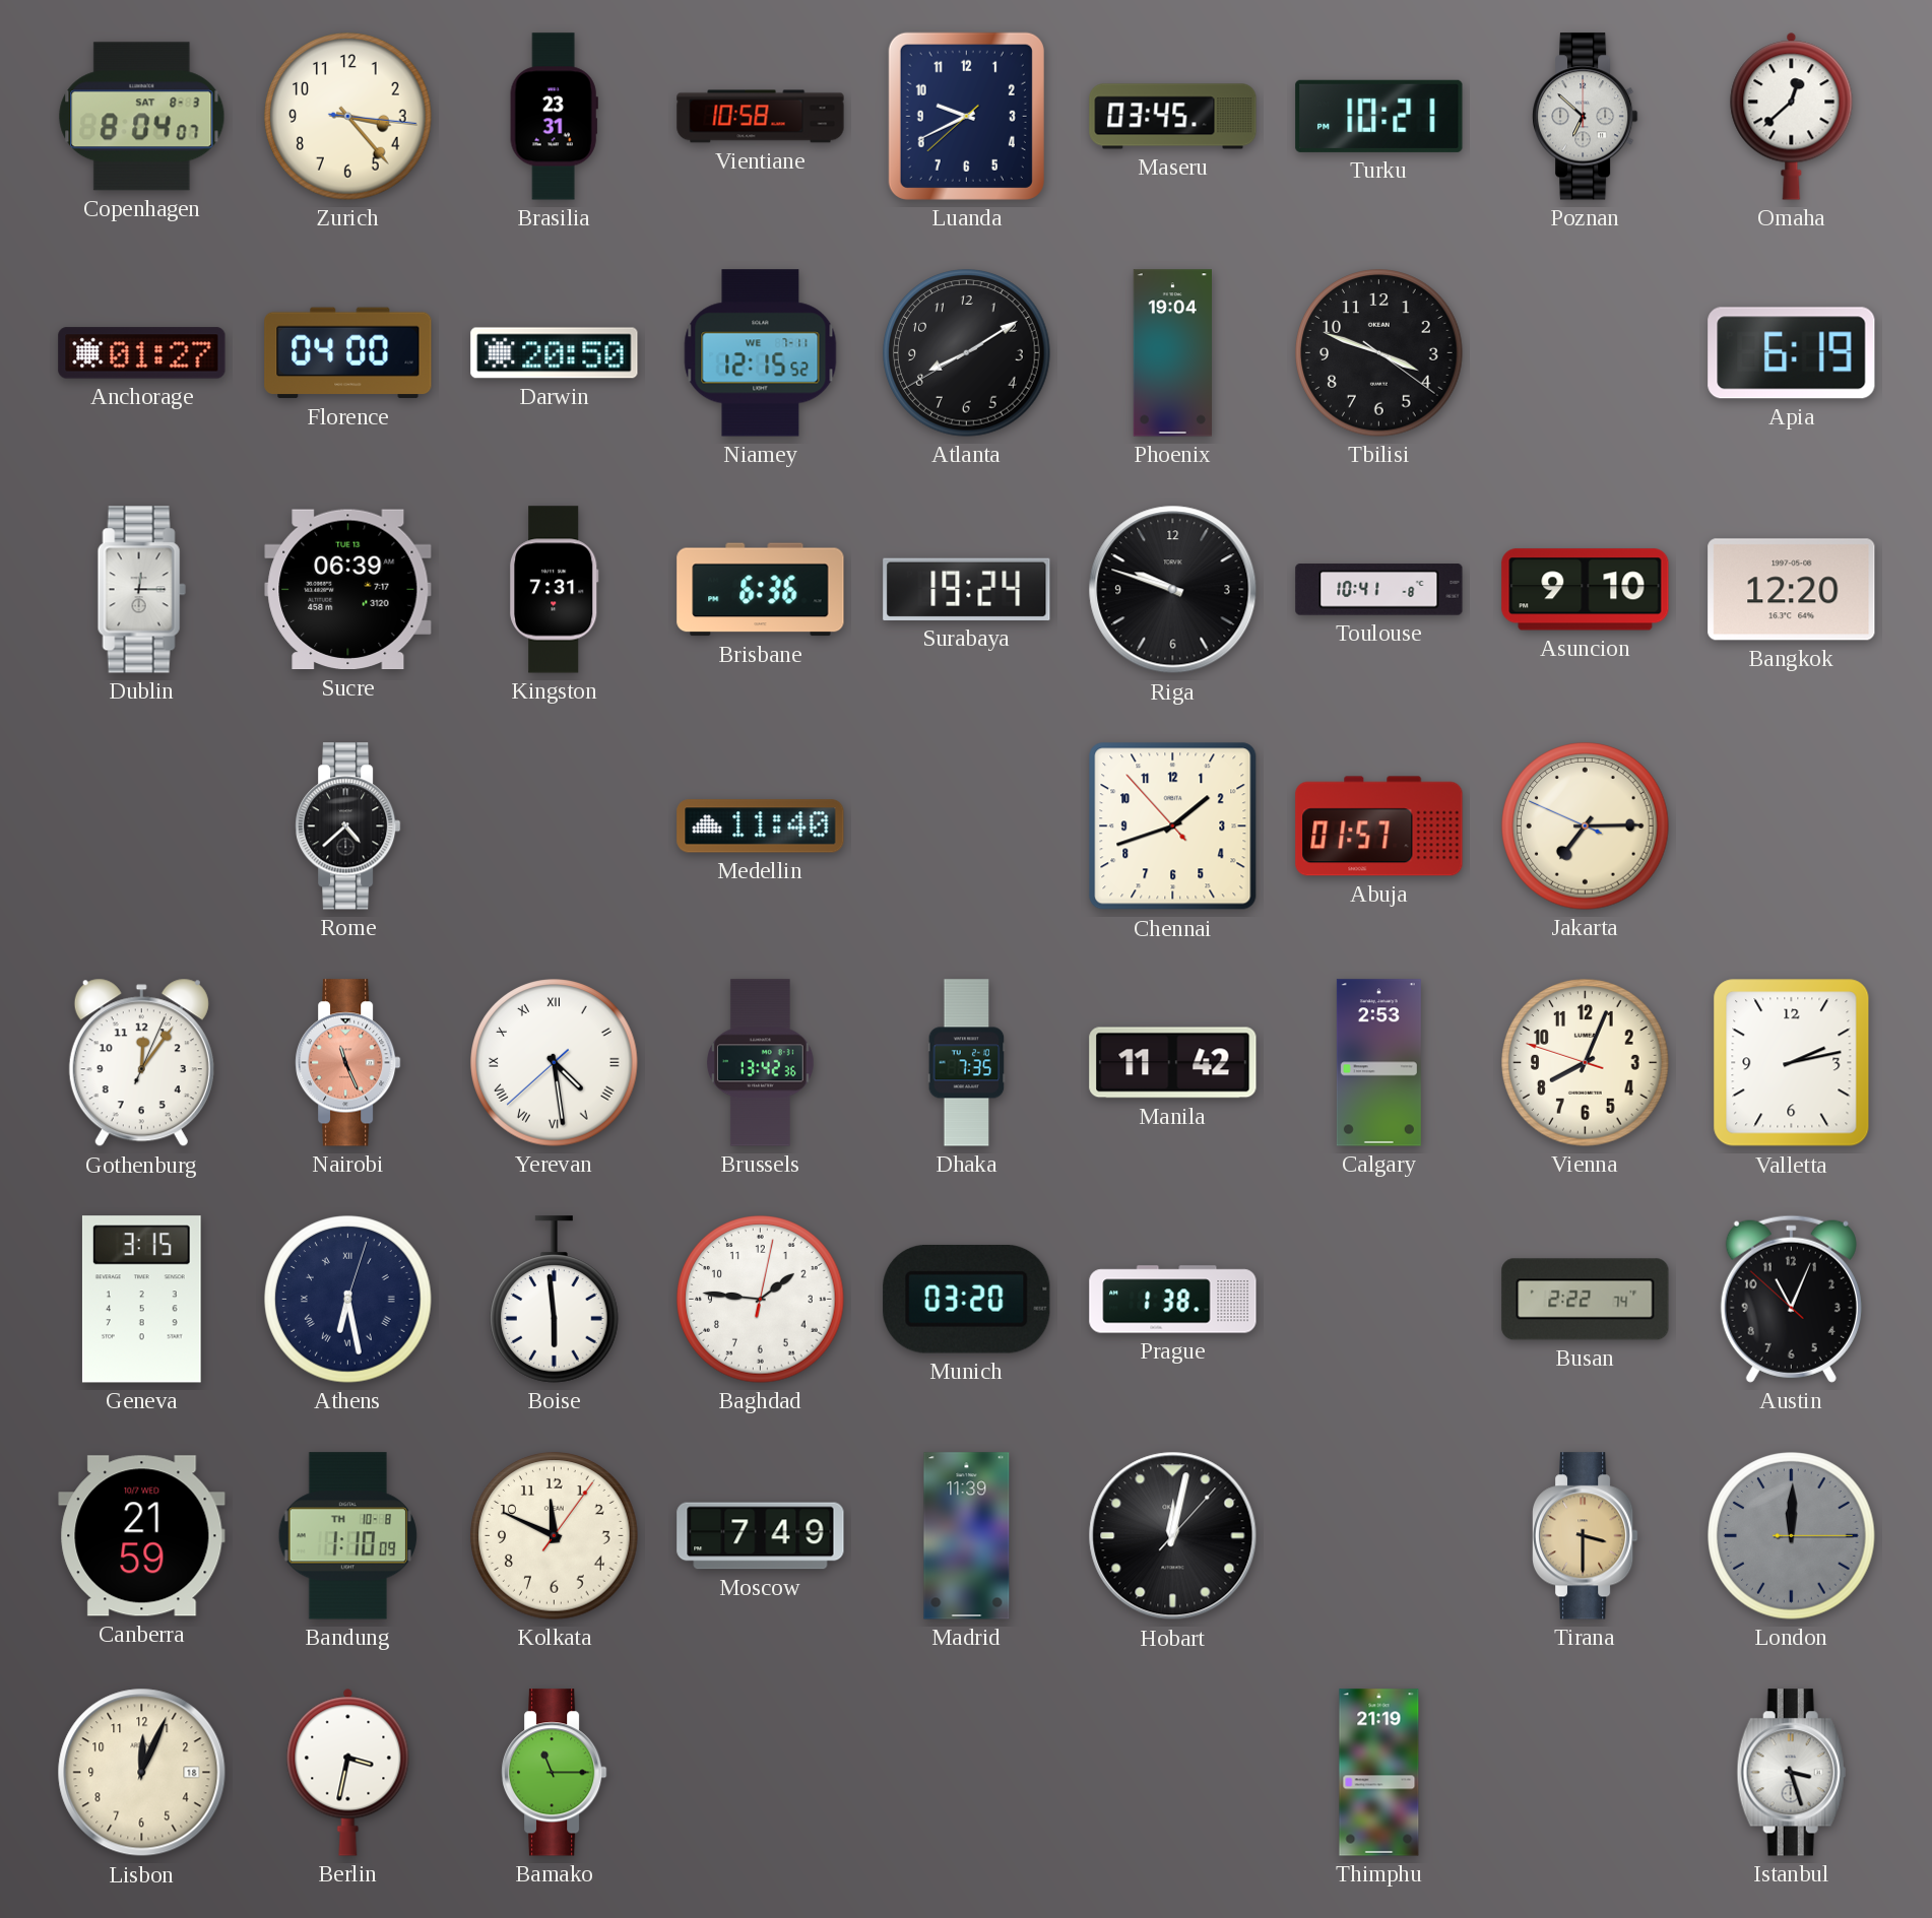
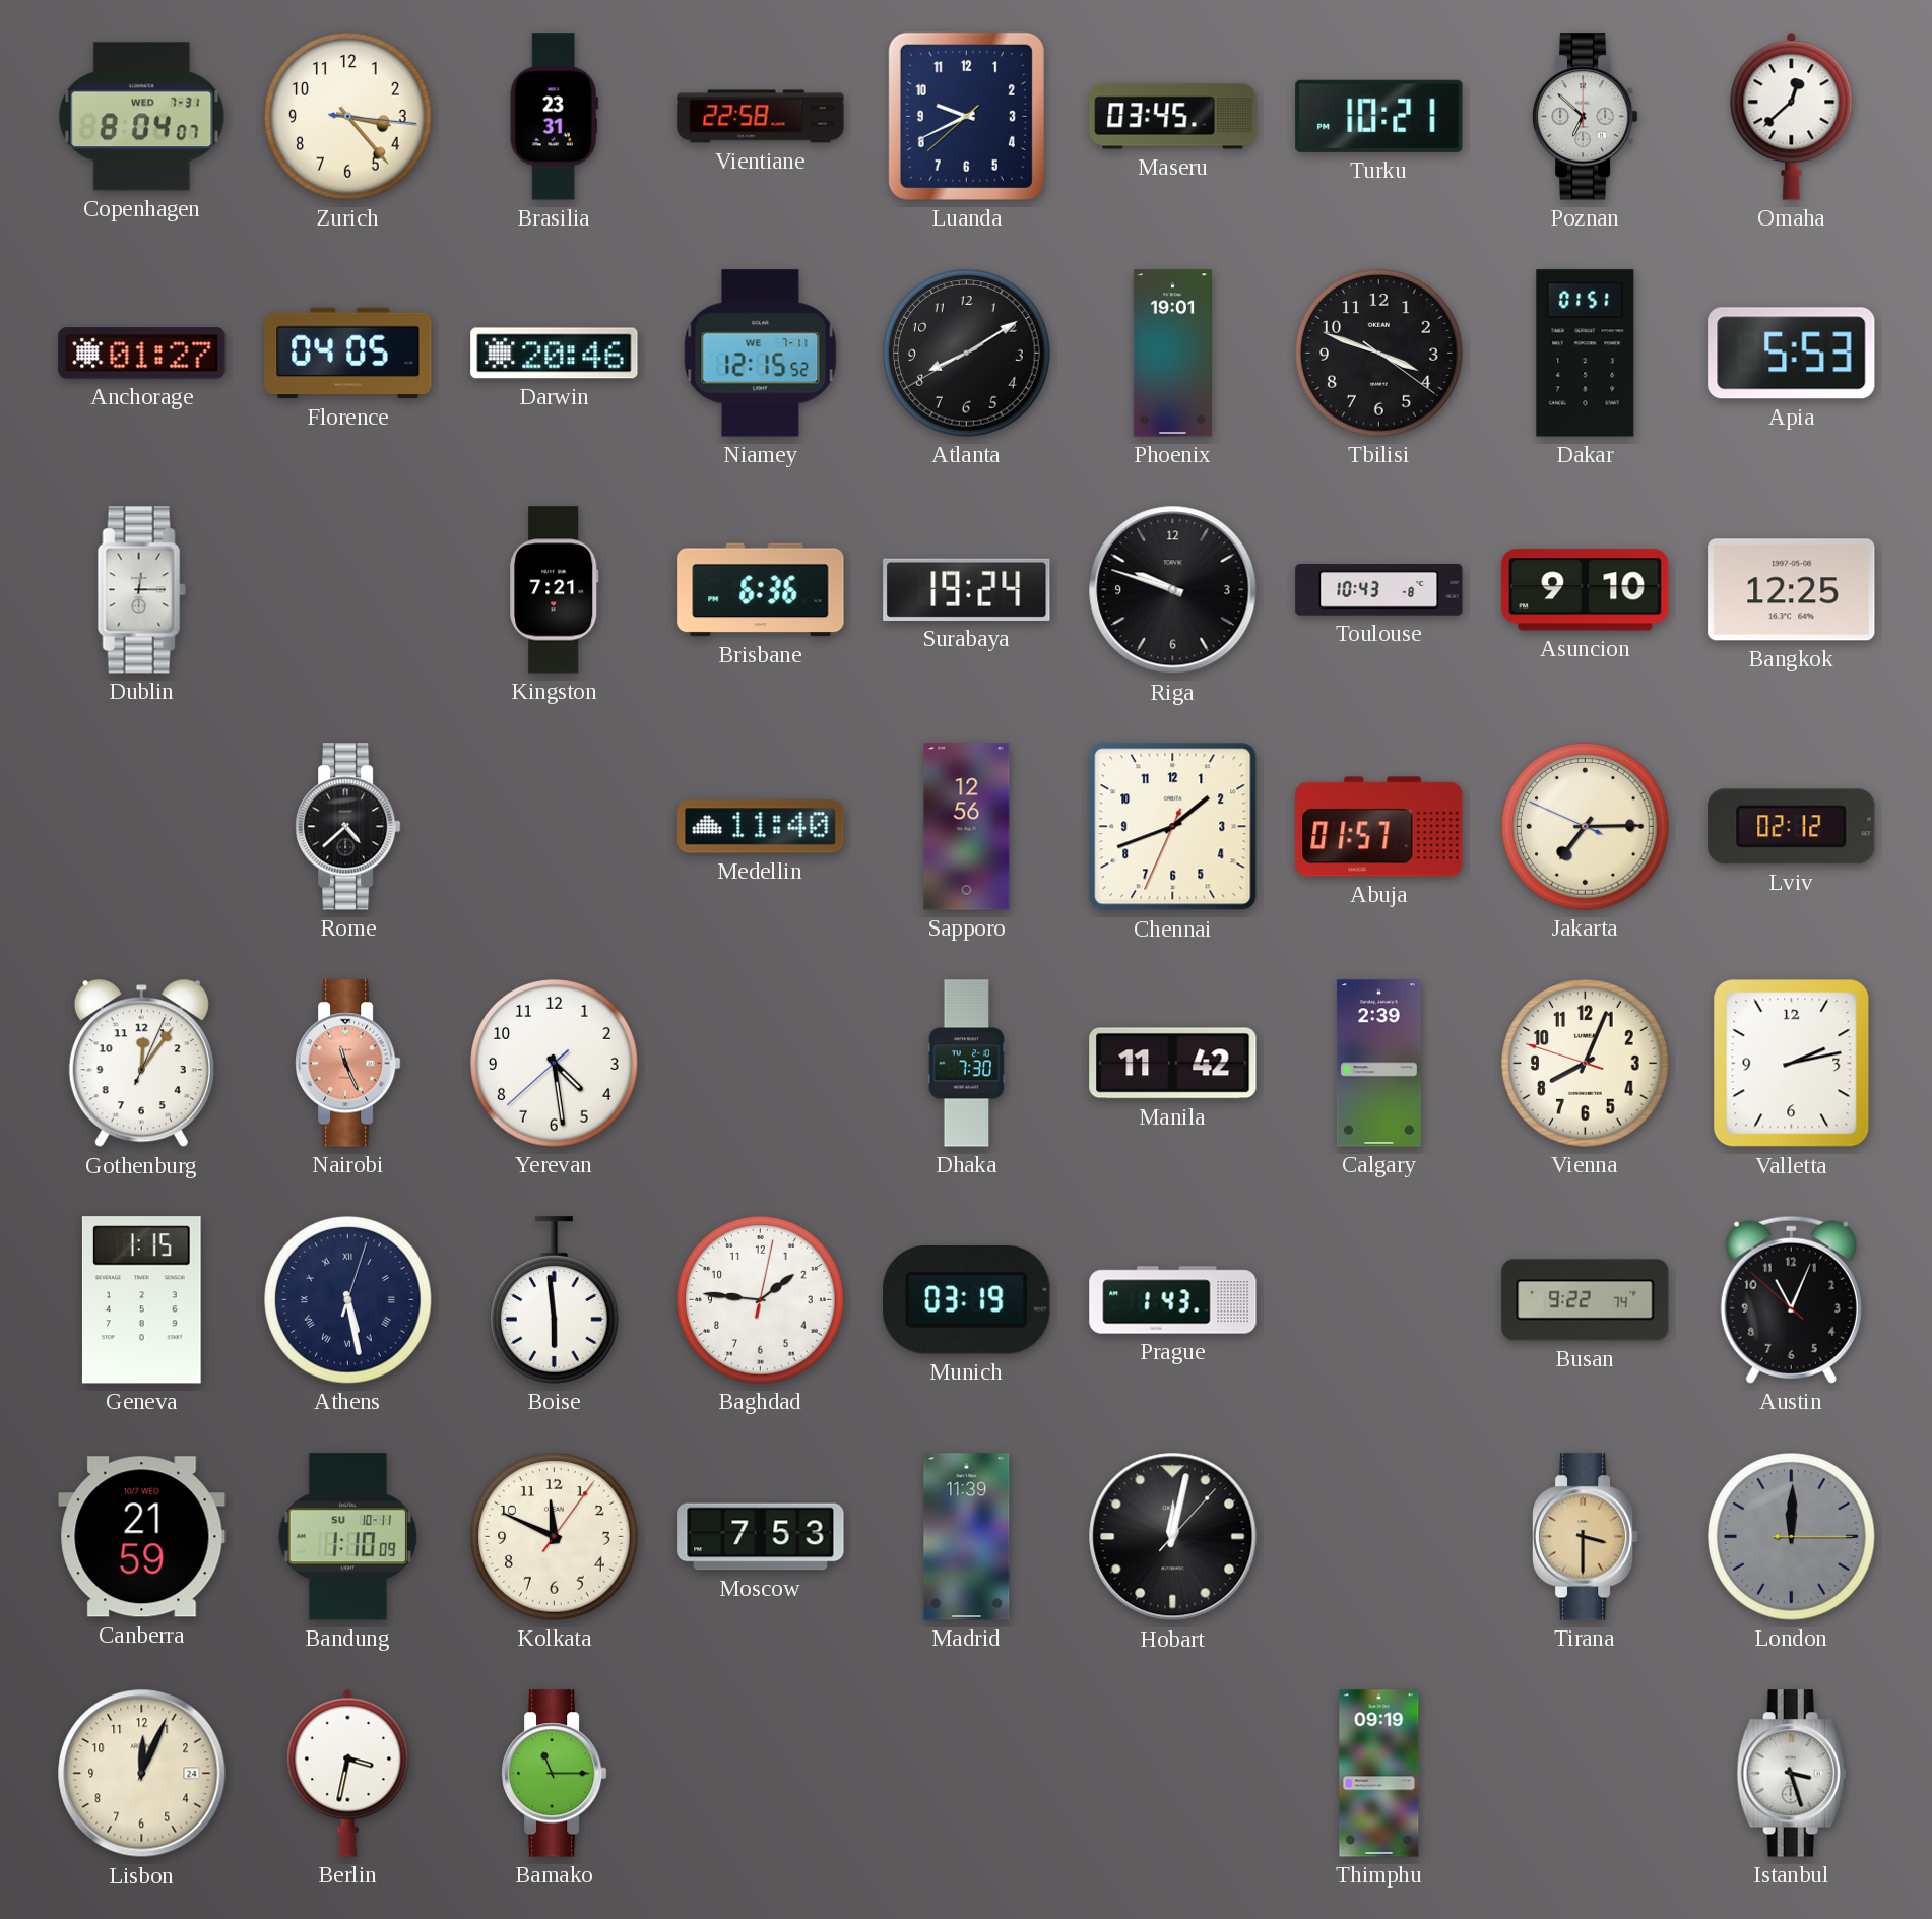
Copenhagen date: SAT 8-3 -> WED 7-31
Vientiane: 10:58 -> 22:58
Florence: 04:00 -> 04:05
Darwin: 20:50 -> 20:46
Phoenix: 19:04 -> 19:01
Dakar: none -> 01:51
Apia: 6:19 -> 5:53
Sucre: 06:39 -> none
Kingston: 7:31 -> 7:21
Toulouse: 10:41 -> 10:43
Bangkok: 12:20 -> 12:25
Sapporo: none -> 12:56
Chennai: 1:41:53 -> 1:41:34
Lviv: none -> 02:12
Yerevan numerals: Roman -> Arabic
Brussels: 13:42 -> none
Dhaka: 7:35 -> 7:30
Calgary: 2:53 -> 2:39
Geneva: 3:15 -> 1:15
Athens: 6:28 -> 5:28
Munich: 03:20 -> 03:19
Prague: 1:38 -> 1:43
Busan: 2:22 -> 9:22
Bandung date: TH 10-8 -> SU 10-11
Moscow: 7:49 -> 7:53
Lisbon date: 18 -> 24
Thimphu: 21:19 -> 09:19
